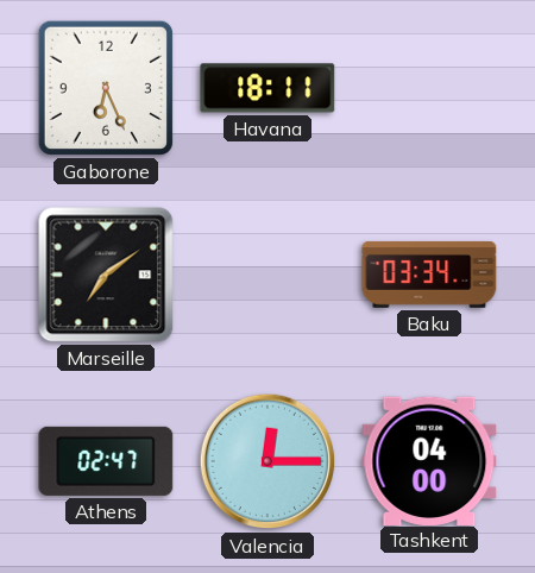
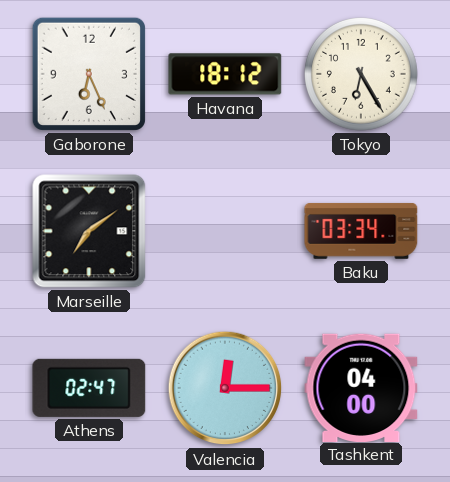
Havana: 18:11 -> 18:12
Tokyo: none -> 6:25
